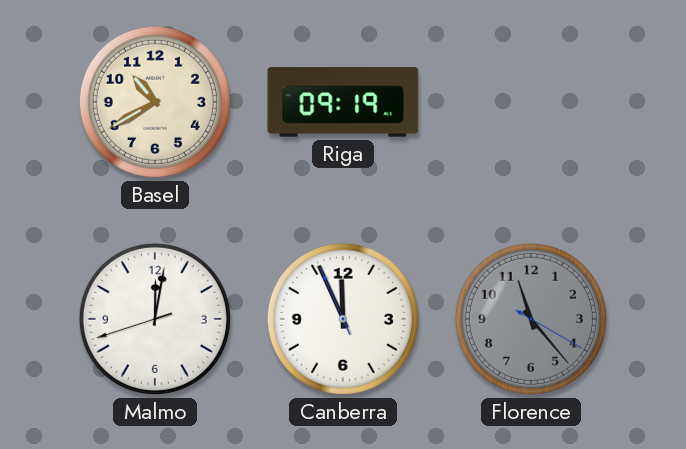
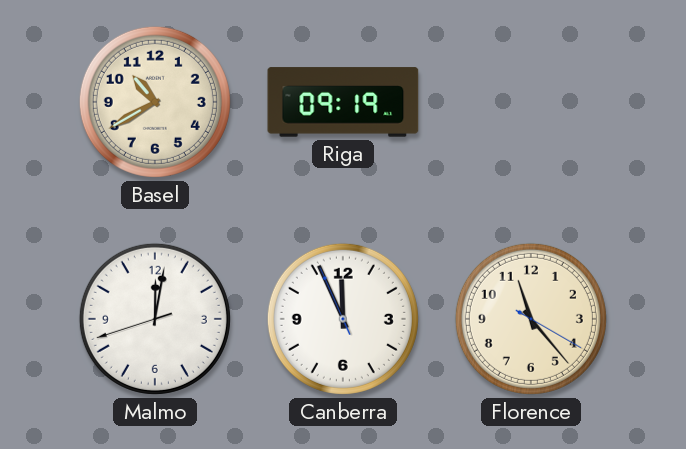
Florence dial: grey -> cream
